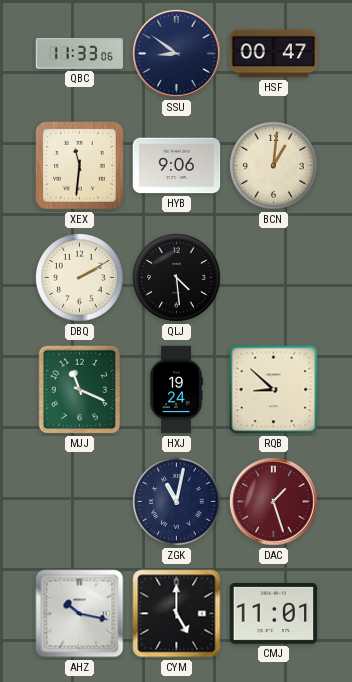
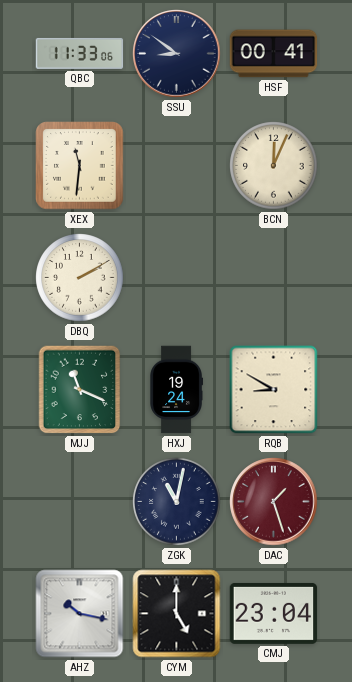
HSF: 00:47 -> 00:41
HYB: 9:06 -> none
BCN: 1:01 -> 12:04
QLJ: 4:29 -> none
RQB: 8:52 -> 8:50
CMJ: 11:01 -> 23:04
